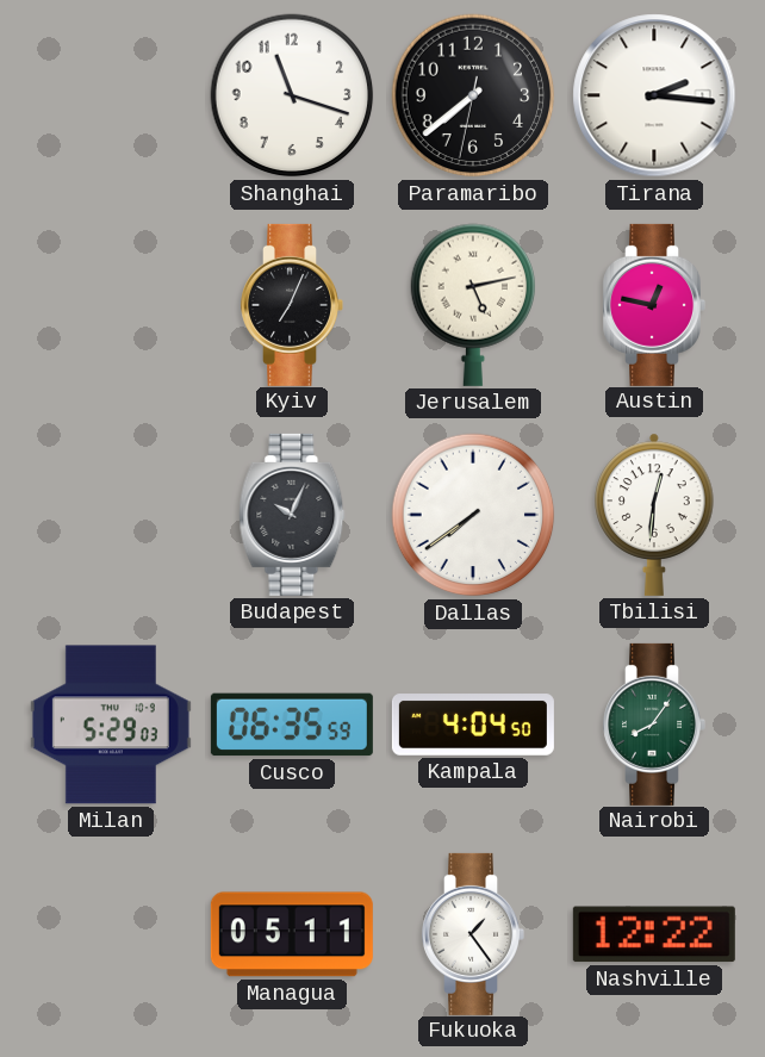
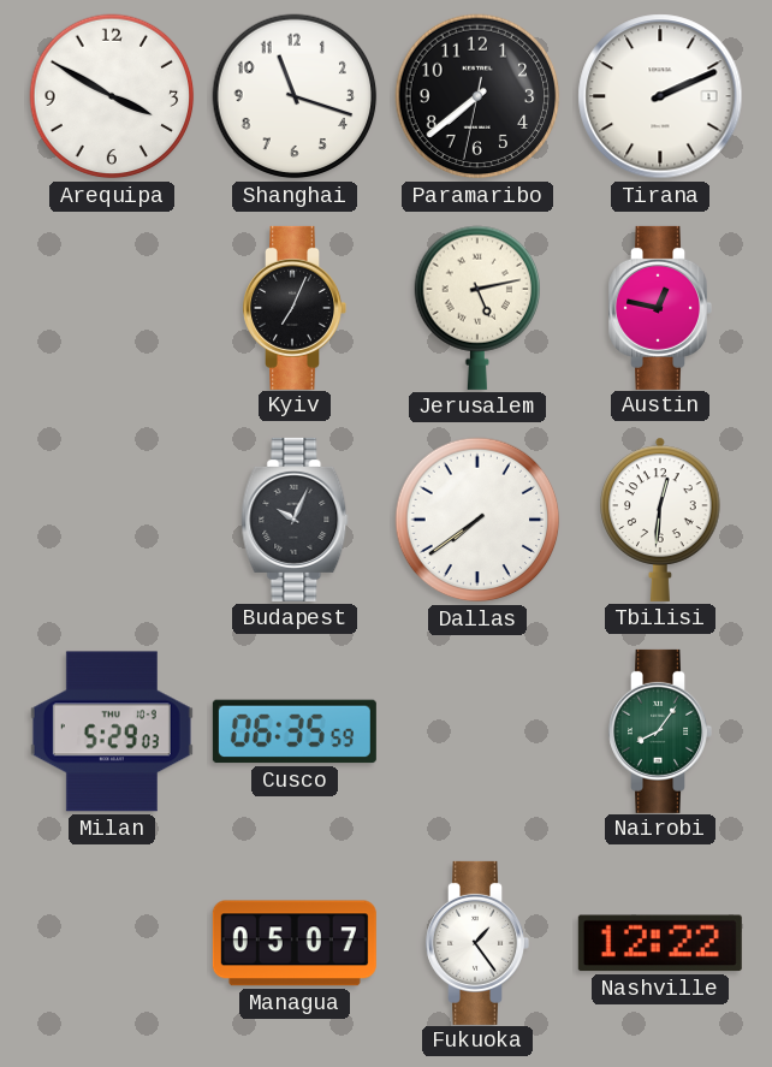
Arequipa: none -> 3:50
Tirana: 2:16 -> 2:11
Kampala: 4:04 -> none
Managua: 05:11 -> 05:07
